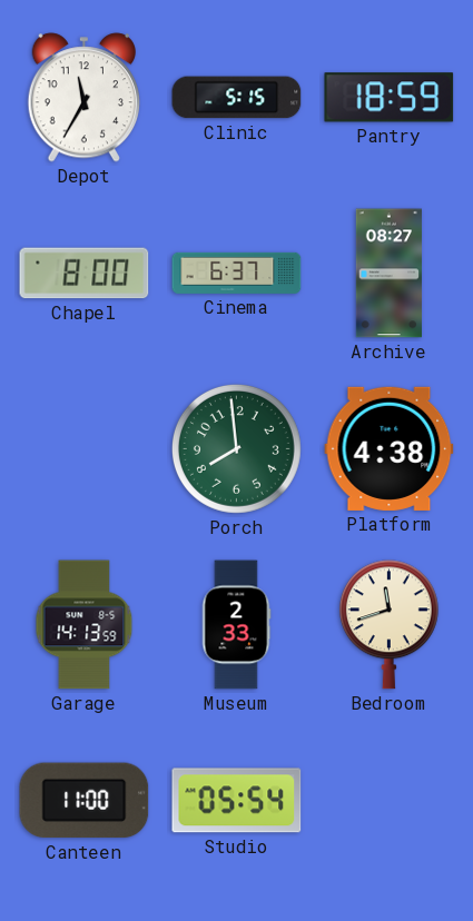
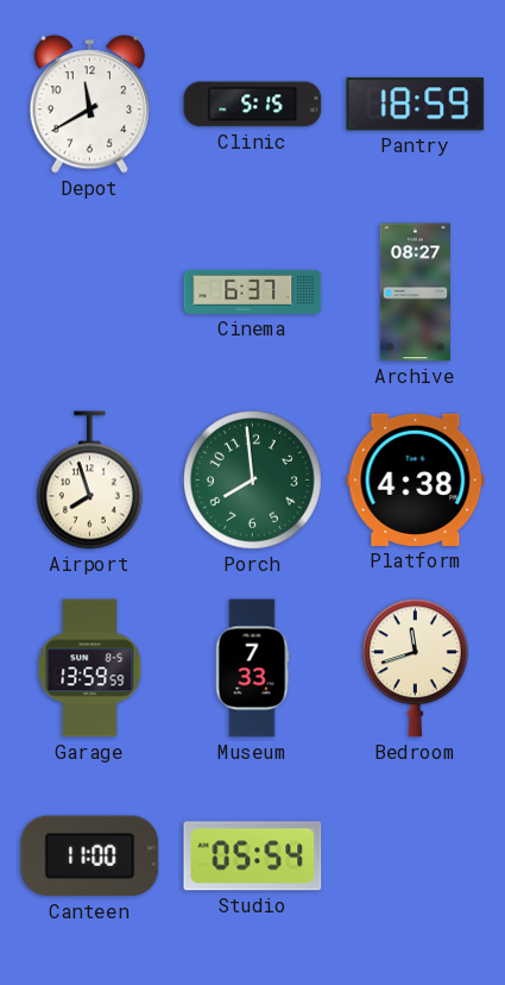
Depot: 11:35 -> 11:40
Chapel: 8:00 -> none
Airport: none -> 7:57
Garage: 14:13 -> 13:59
Museum: 2:33 -> 7:33
